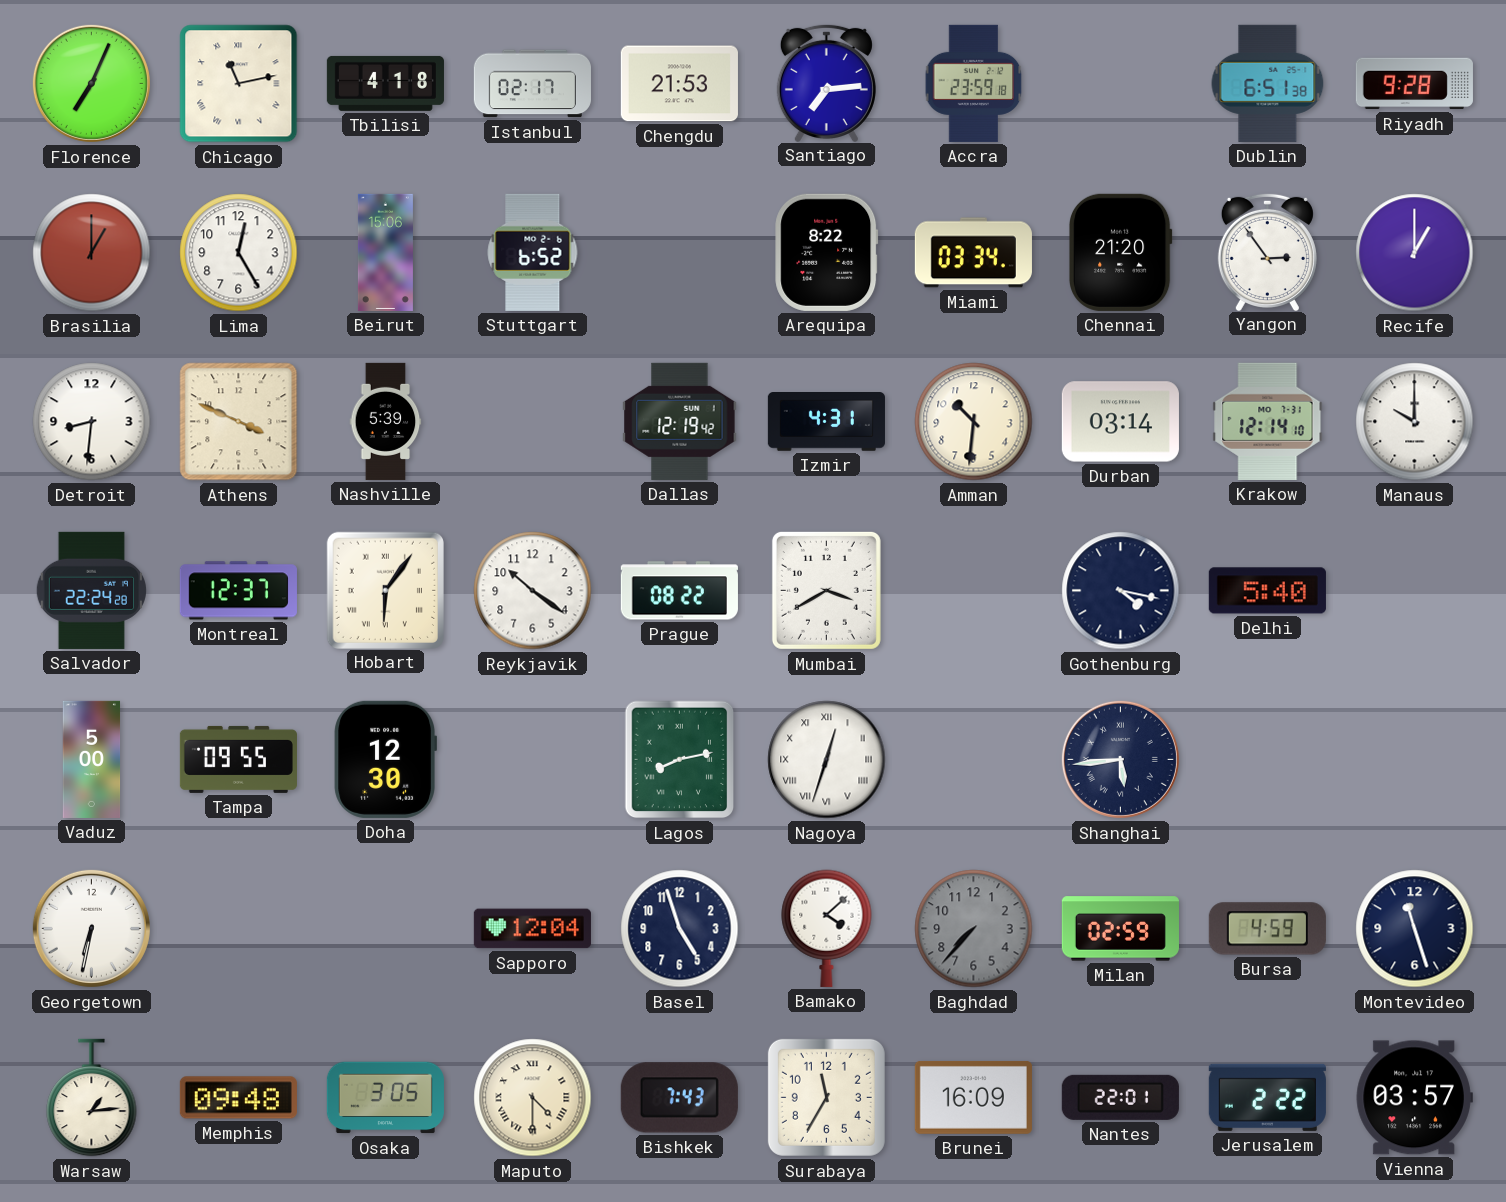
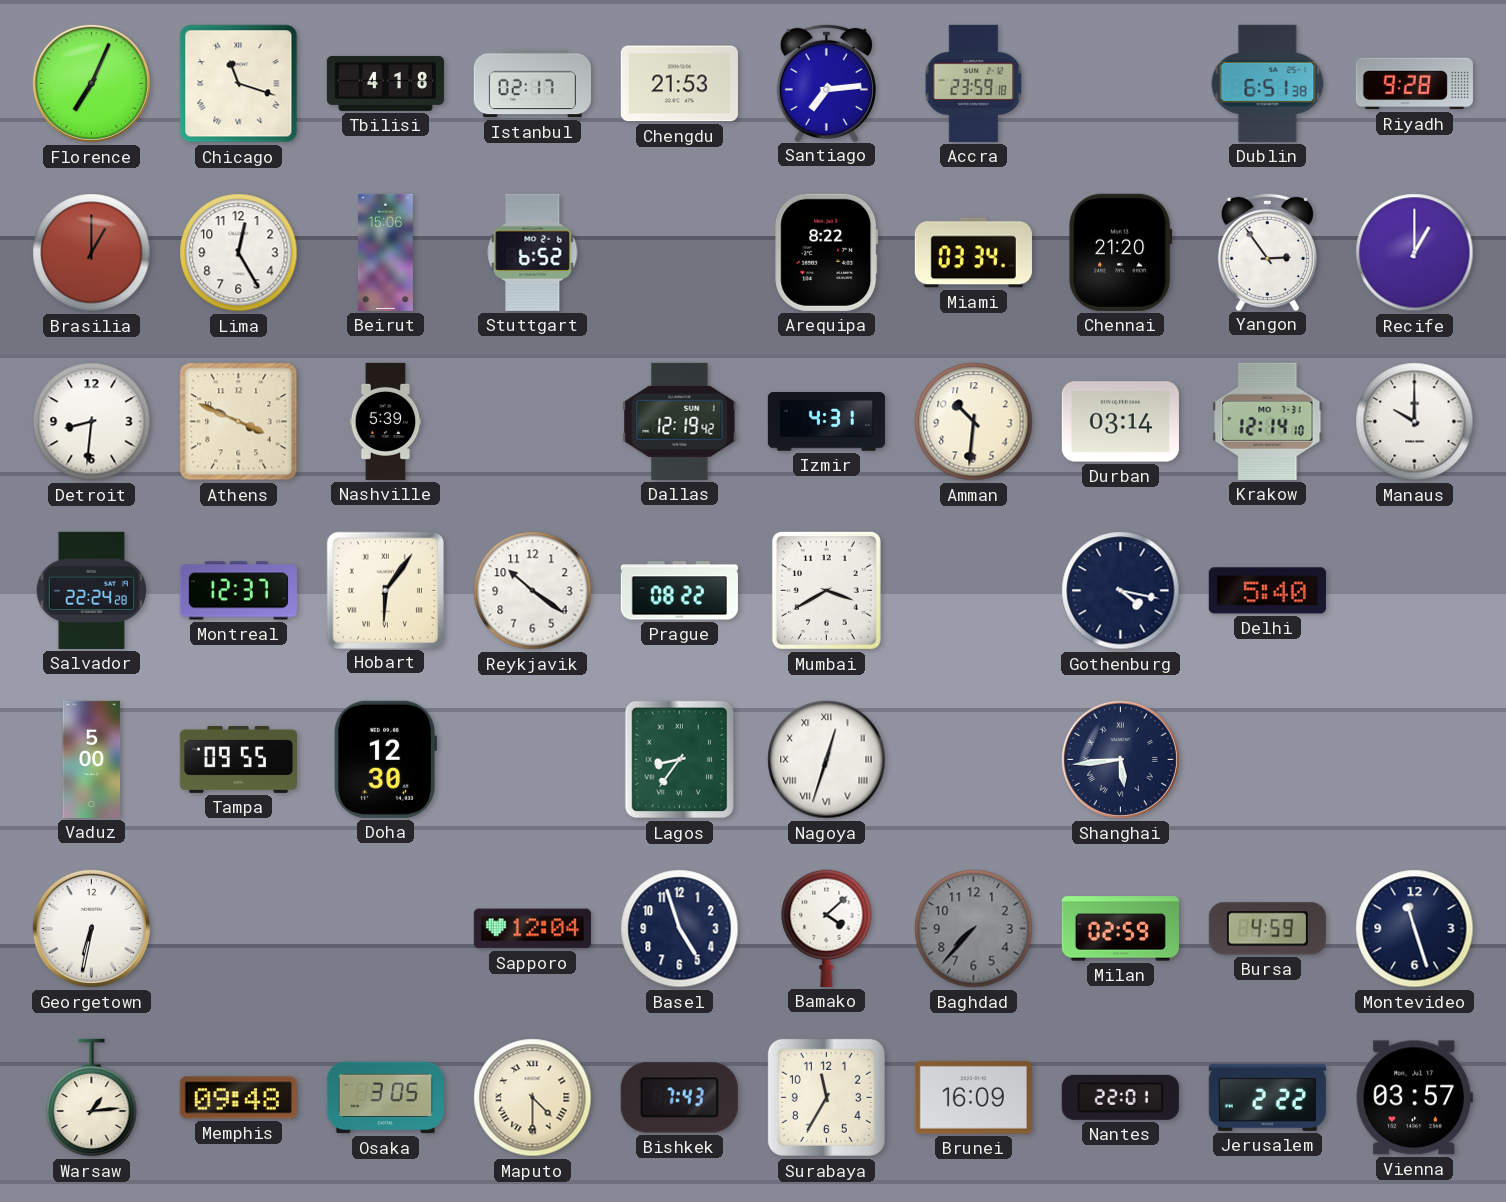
Chicago: 11:13 -> 11:18
Lagos: 8:13 -> 8:36
